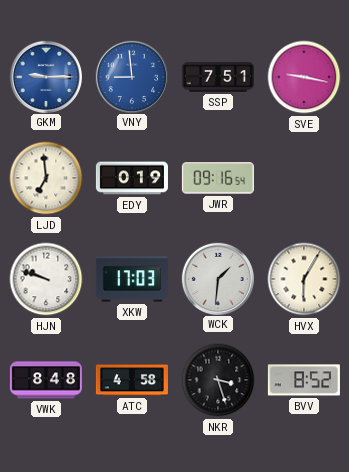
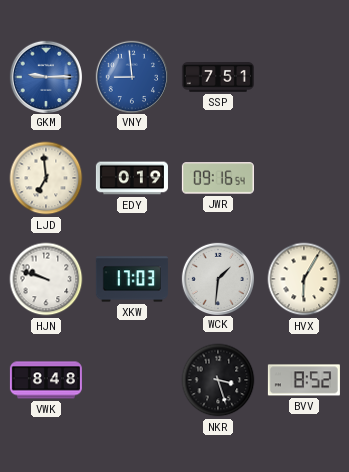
SVE: 9:17 -> none
ATC: 4:58 -> none
